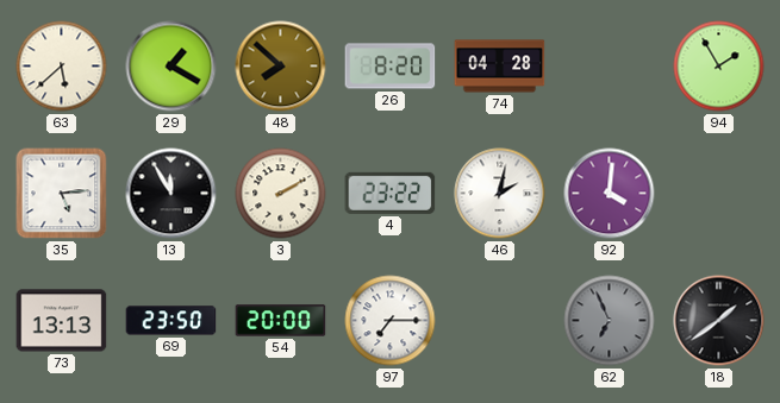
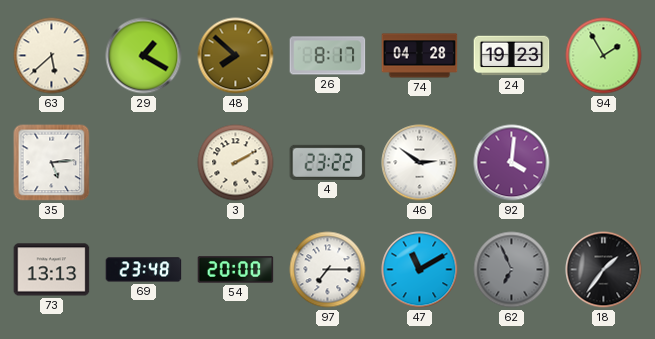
26: 8:20 -> 8:17
24: none -> 19:23
13: 11:55 -> none
46: 2:02 -> 2:51
69: 23:50 -> 23:48
47: none -> 11:10
18: 1:39 -> 1:36
